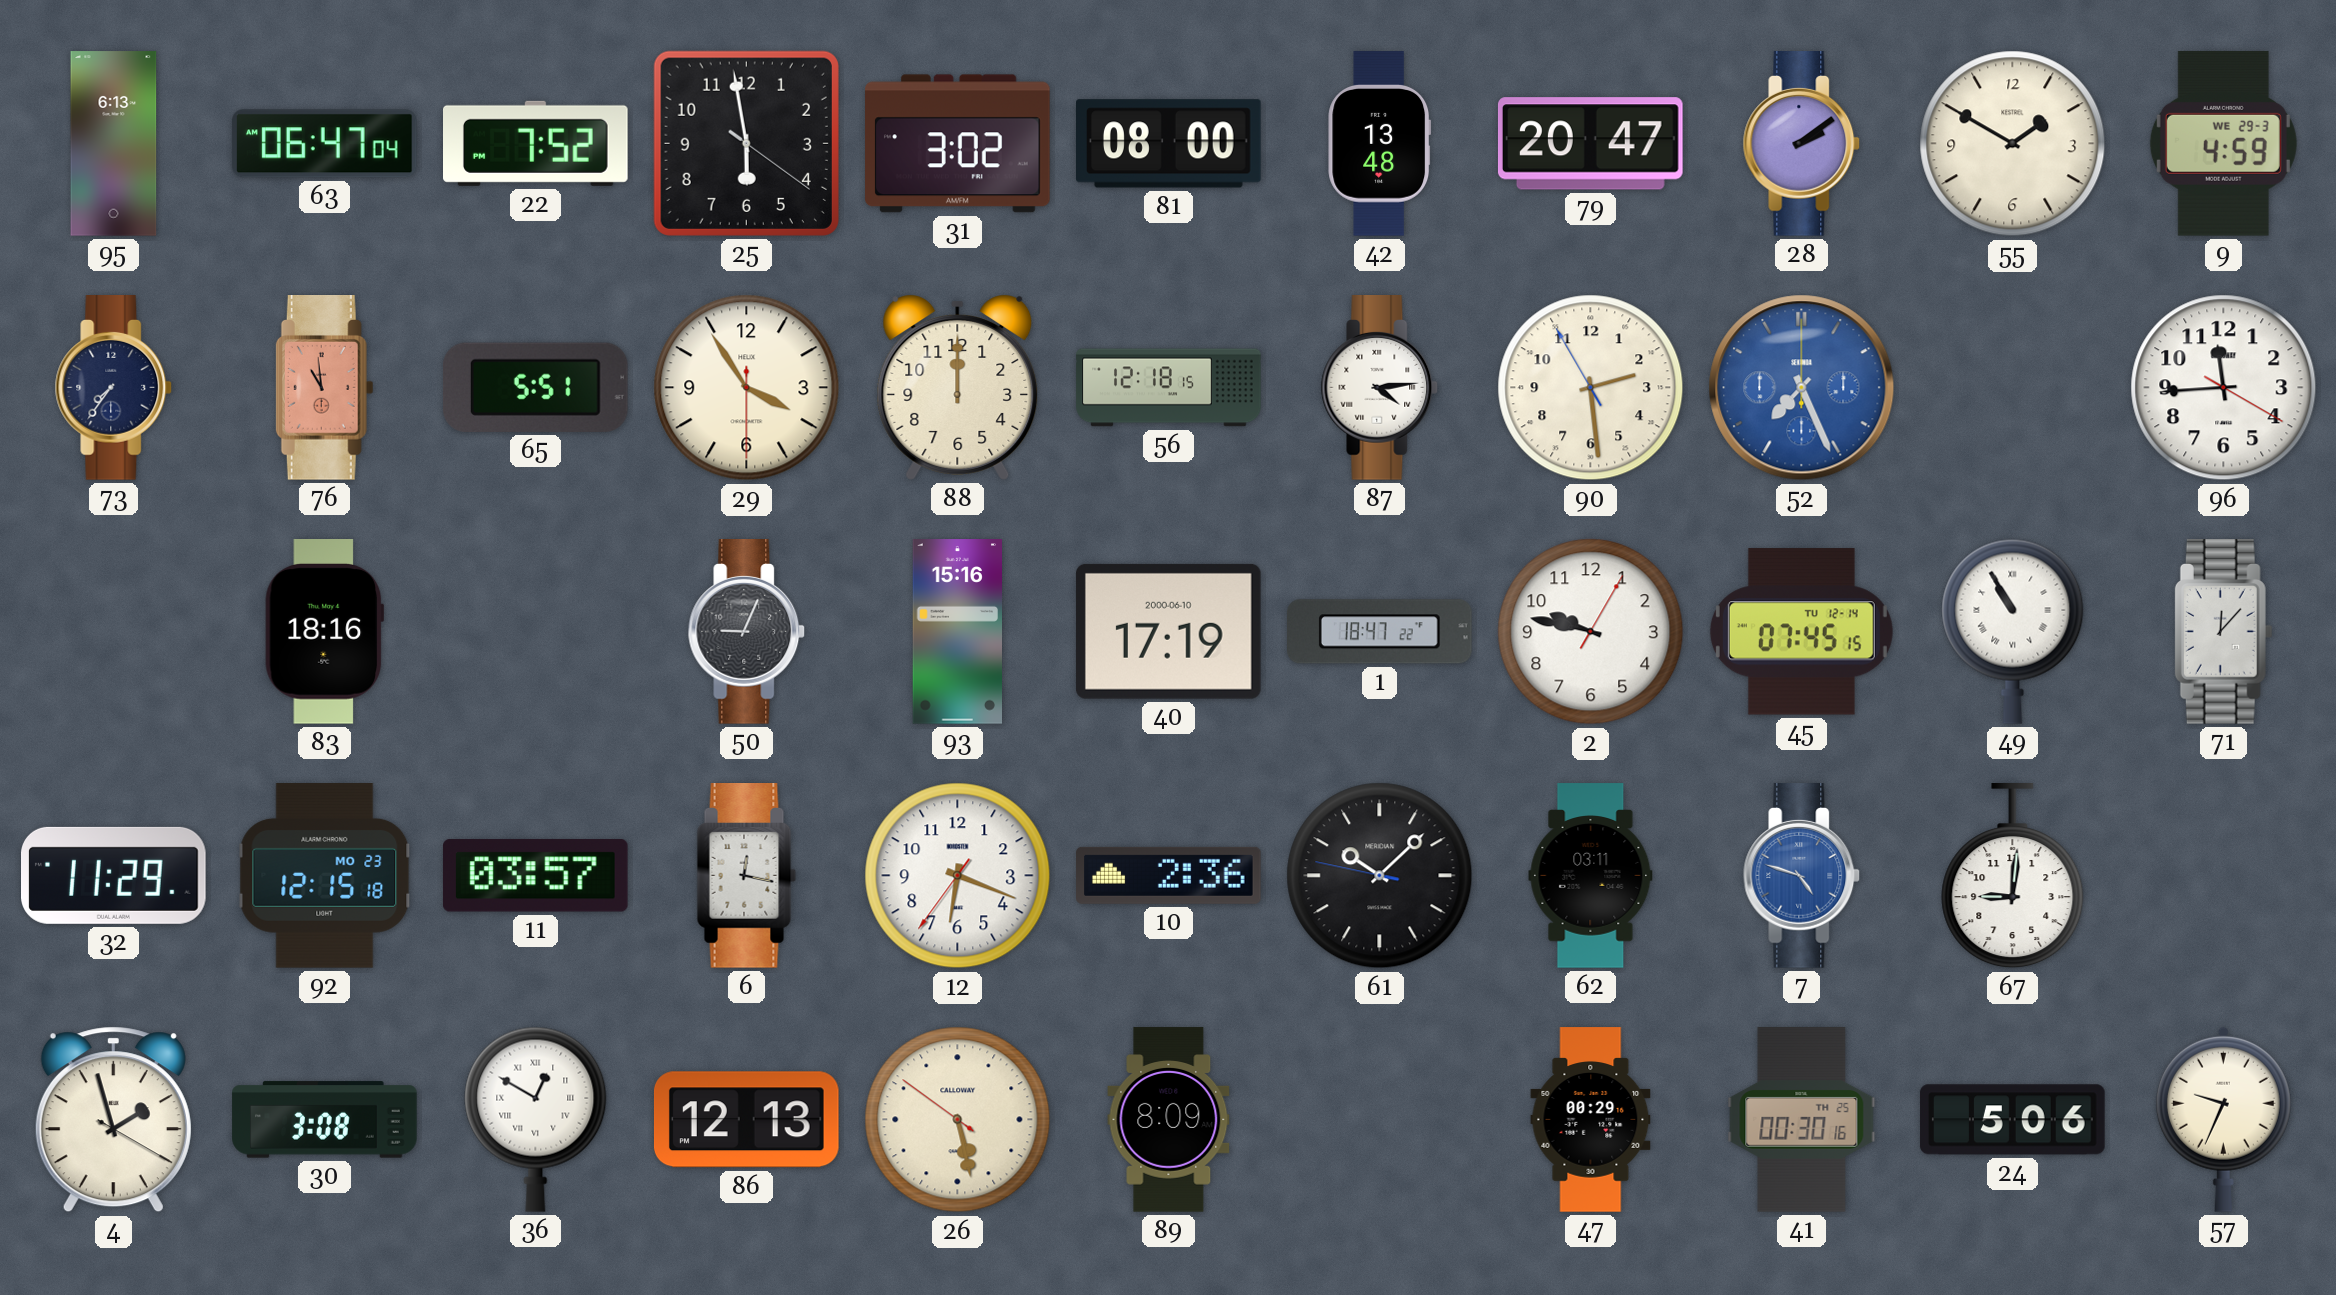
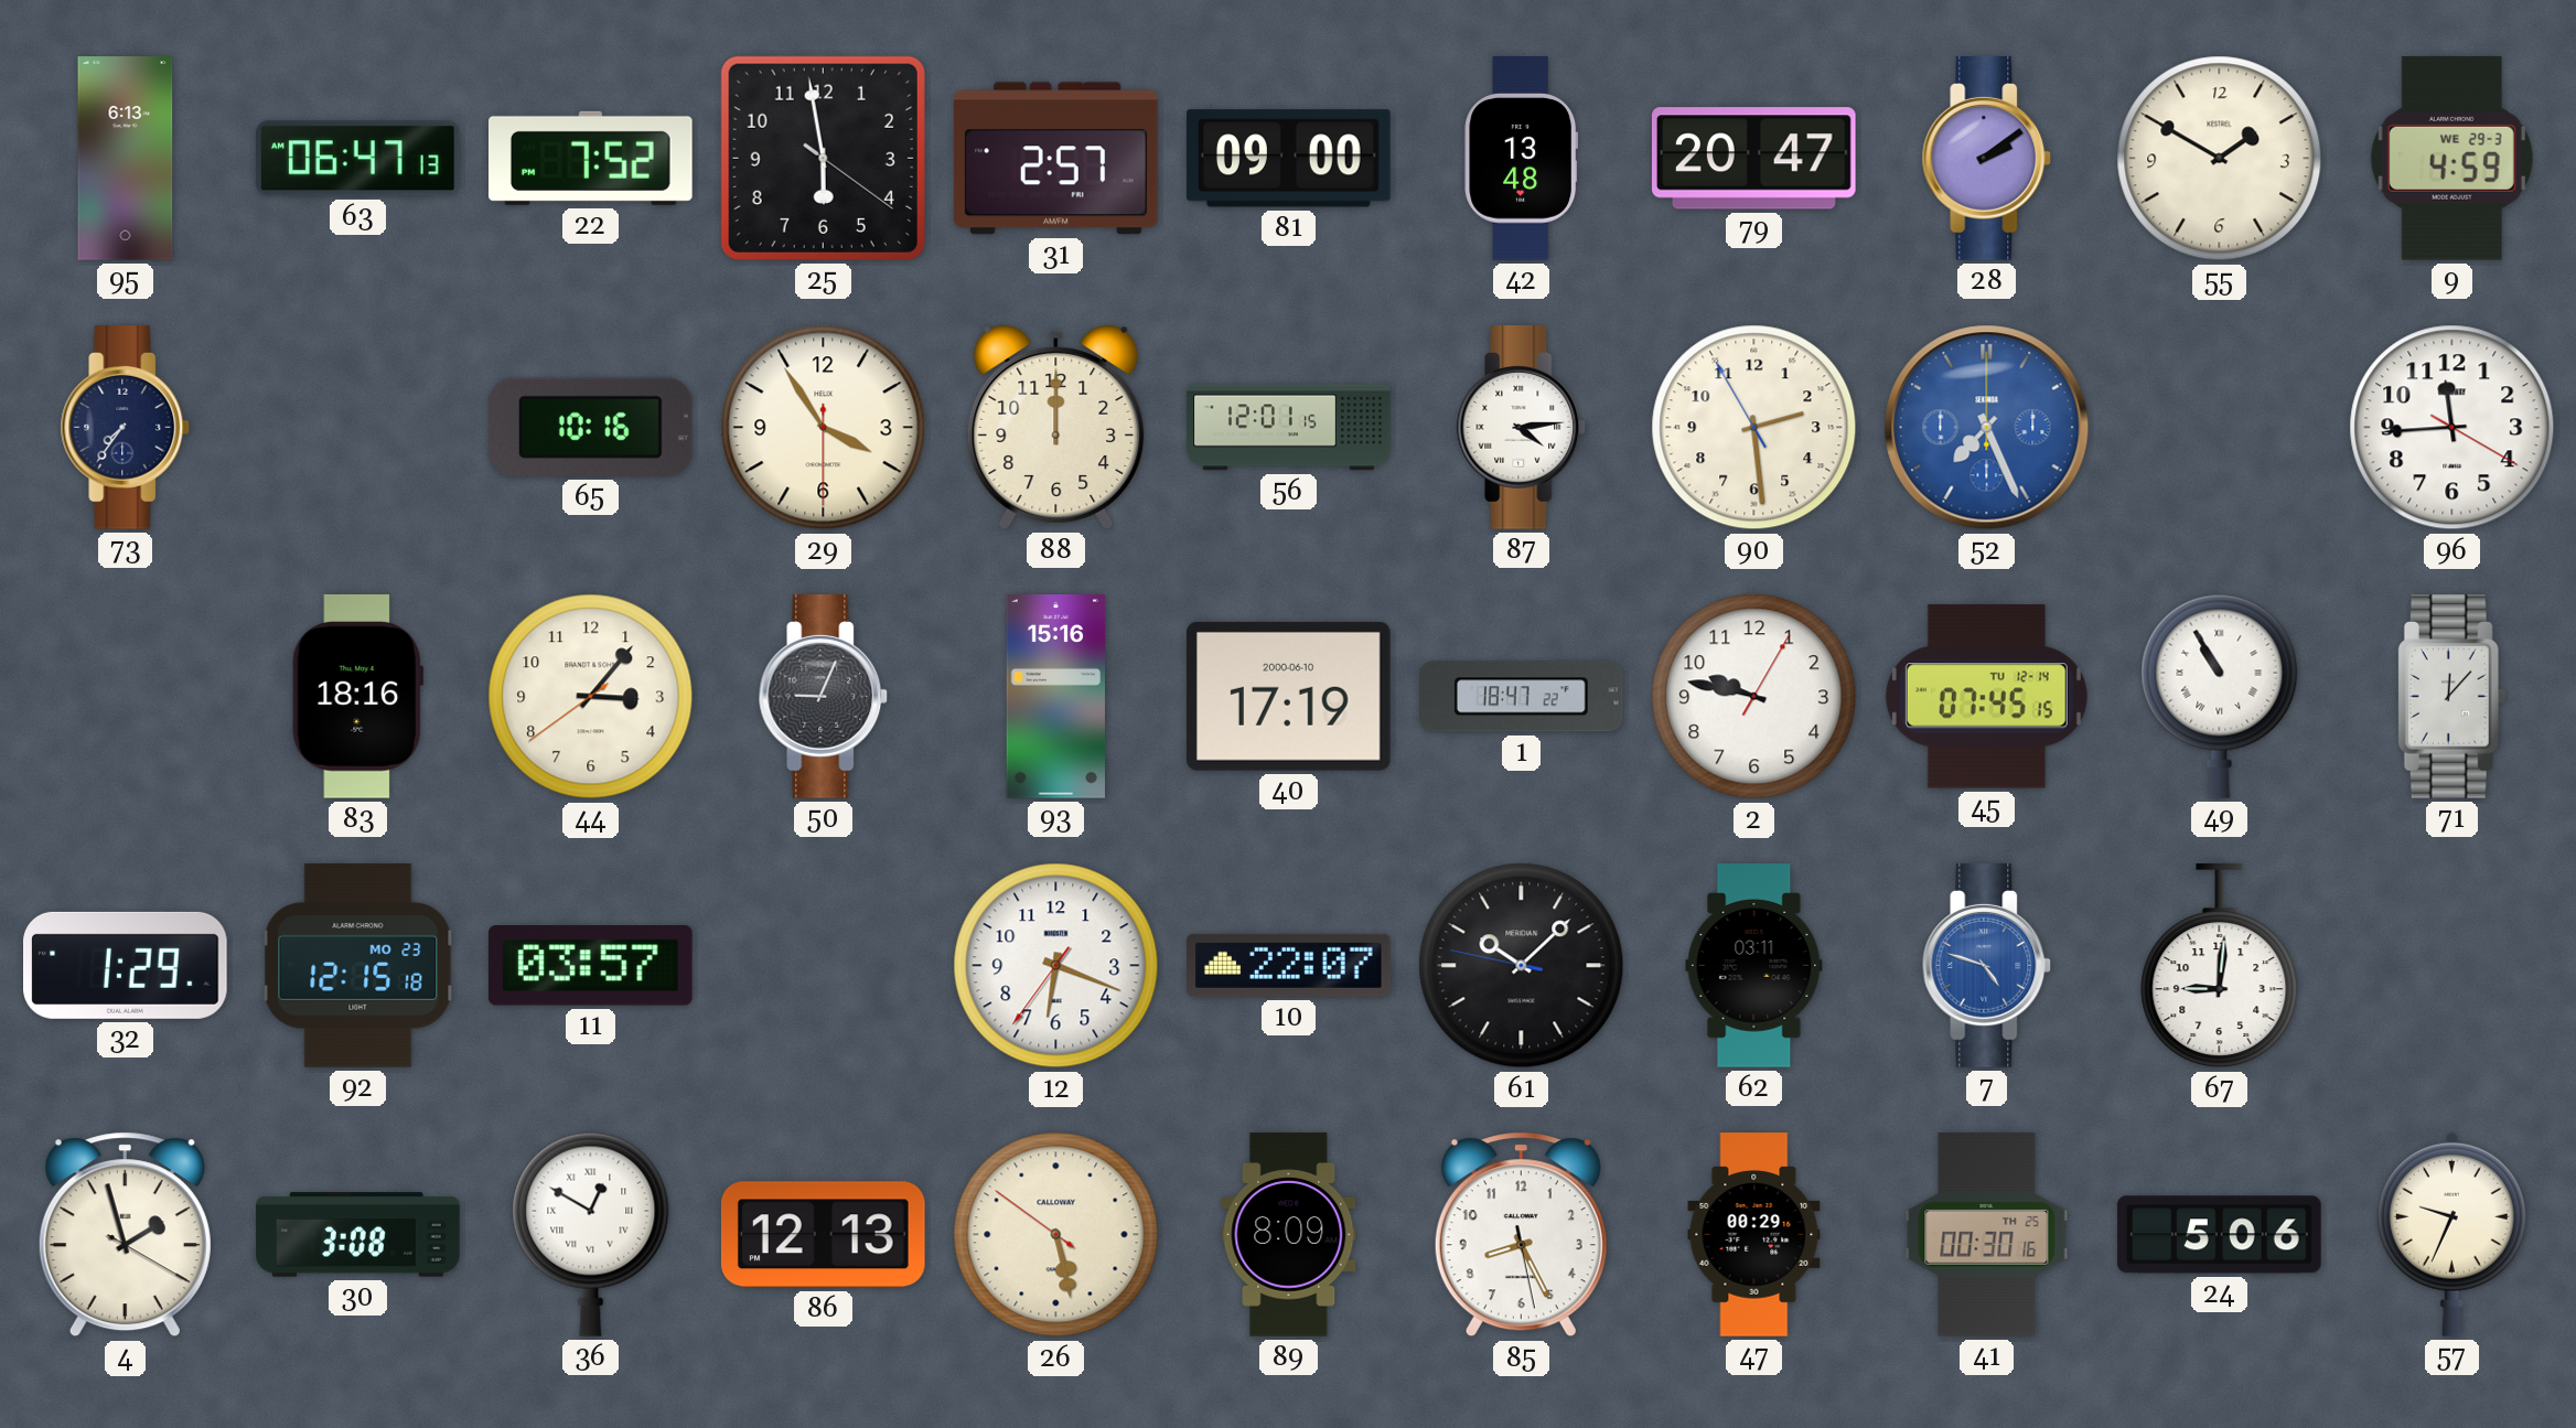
63: 06:47:04 -> 06:47:13
31: 3:02 -> 2:57
81: 08:00 -> 09:00
76: 10:59 -> none
65: 5:51 -> 10:16
56: 12:18 -> 12:01
44: none -> 3:06
32: 11:29 -> 1:29
6: 12:17 -> none
10: 2:36 -> 22:07
85: none -> 8:25
